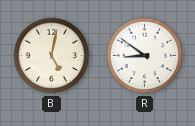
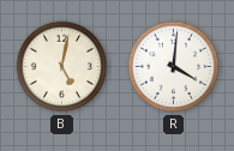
R: 8:51 -> 4:01
